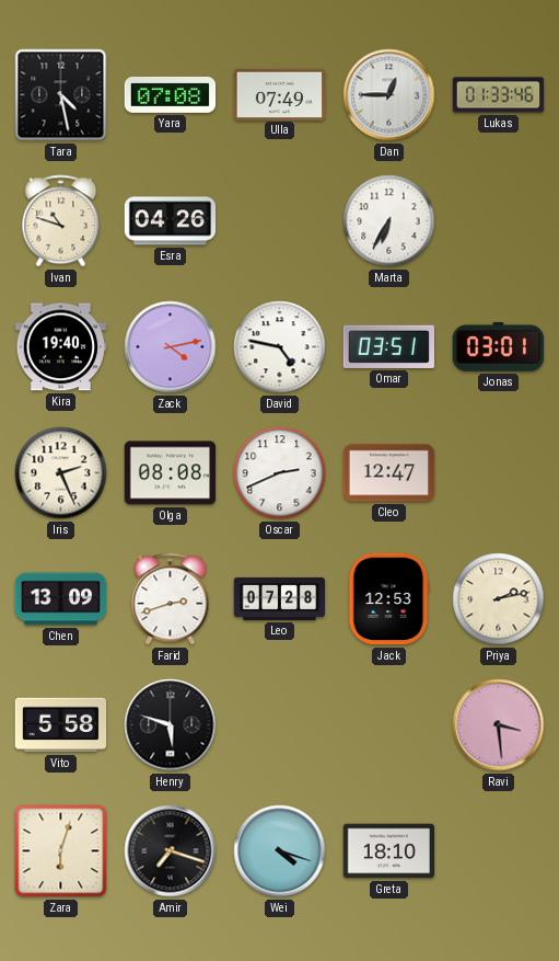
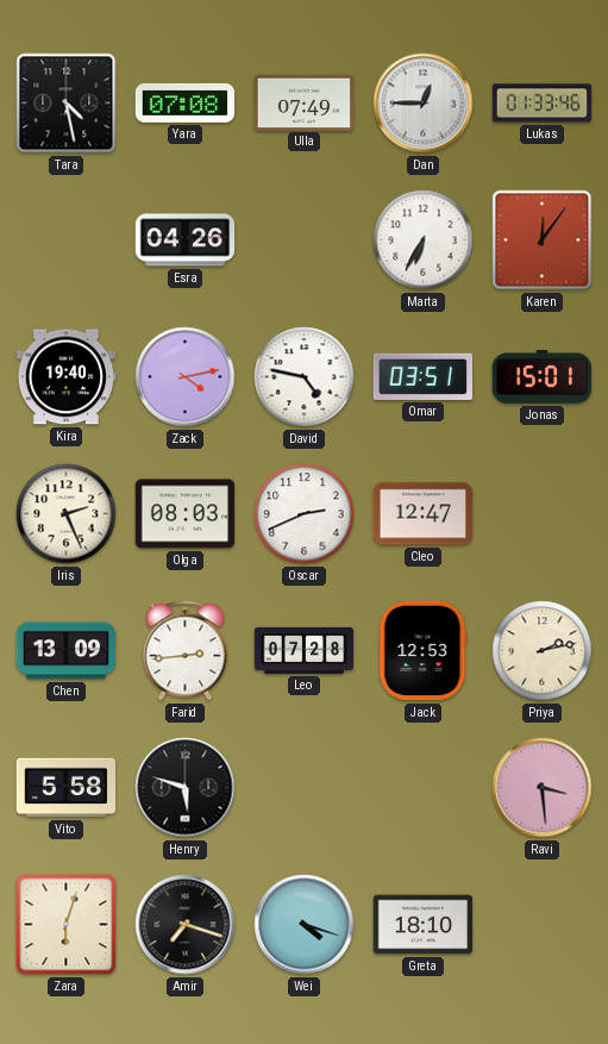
Ivan: 10:48 -> none
Karen: none -> 12:06
Jonas: 03:01 -> 15:01
Olga: 08:08 -> 08:03
Farid: 2:42 -> 2:44
